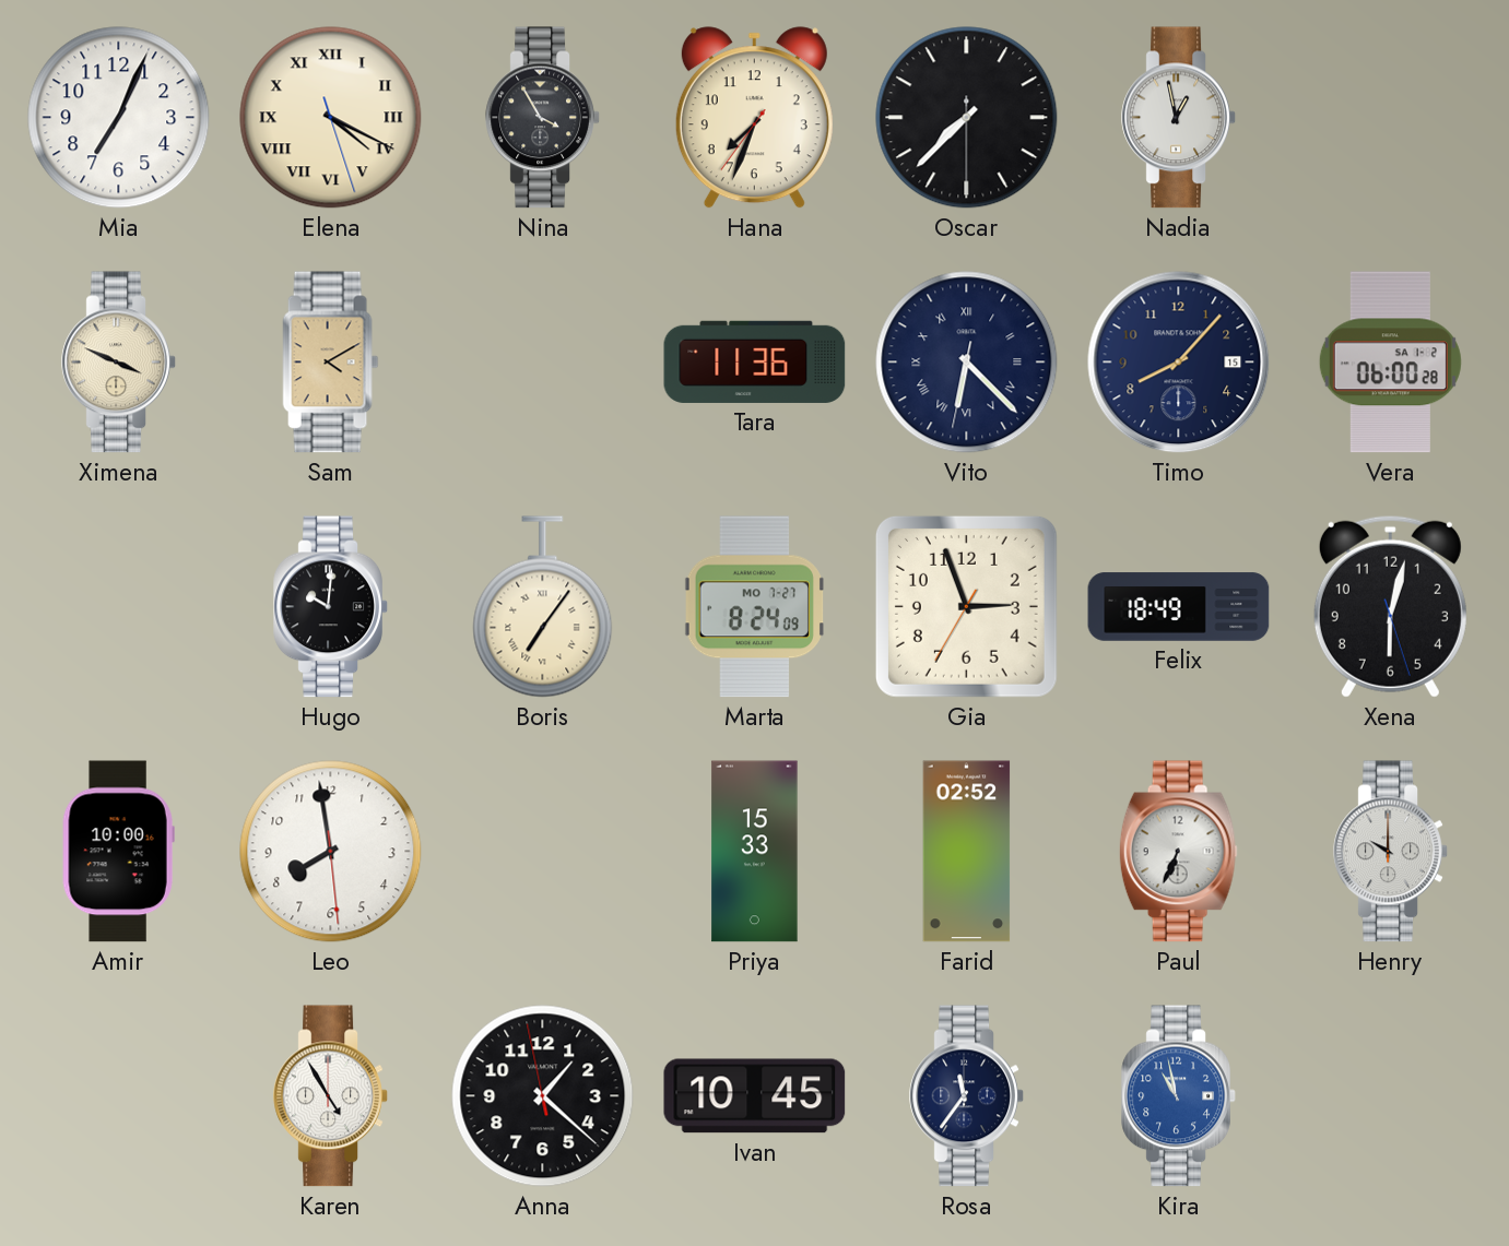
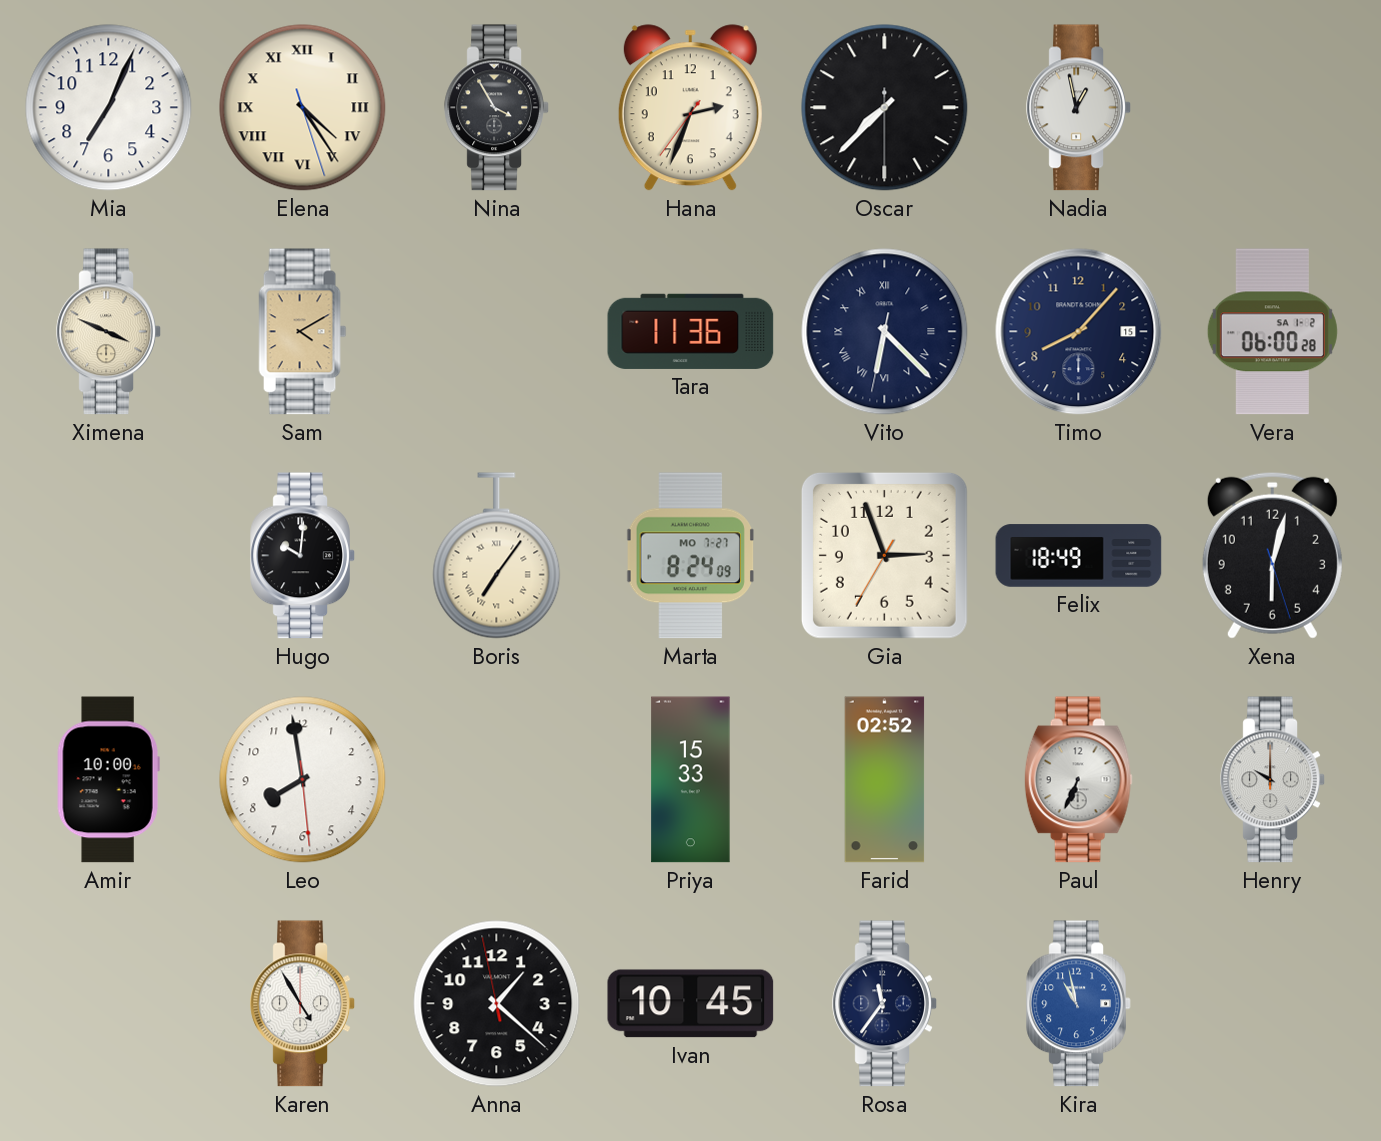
Elena: 4:19 -> 4:24
Hana: 7:33 -> 2:33
